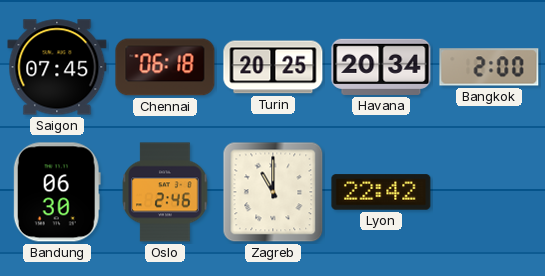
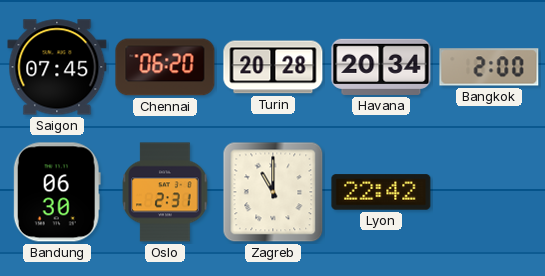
Chennai: 06:18 -> 06:20
Turin: 20:25 -> 20:28
Oslo: 2:46 -> 2:31
